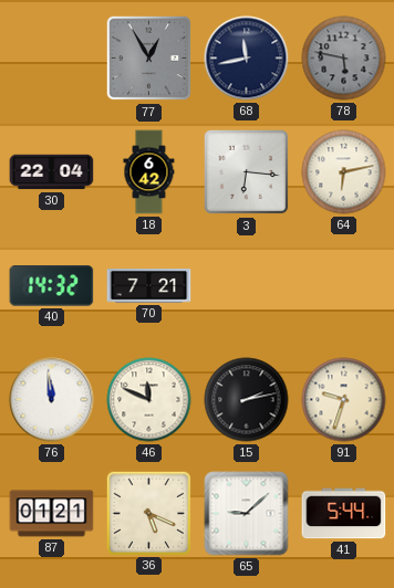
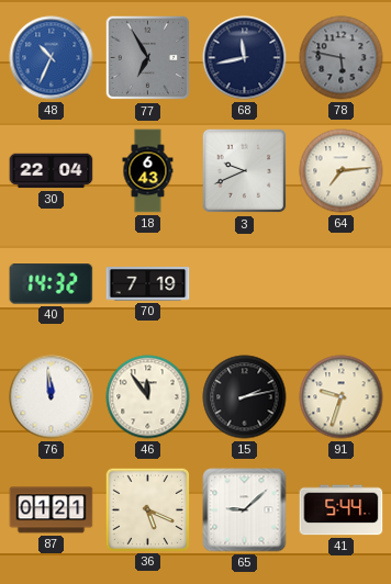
48: none -> 10:34
77: 12:55 -> 6:55
18: 6:42 -> 6:43
3: 6:16 -> 9:41
64: 6:13 -> 7:14
70: 7:21 -> 7:19
46: 11:49 -> 11:54
